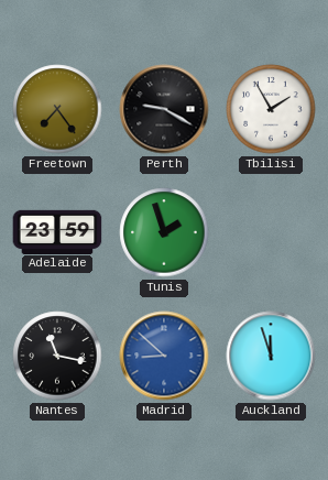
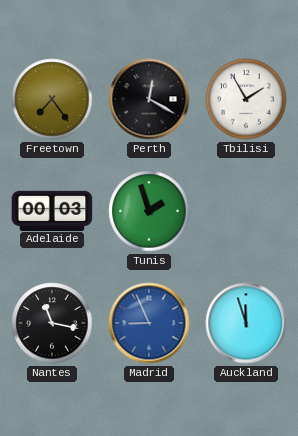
Perth: 9:20 -> 12:20
Adelaide: 23:59 -> 00:03
Madrid: 8:52 -> 8:56
